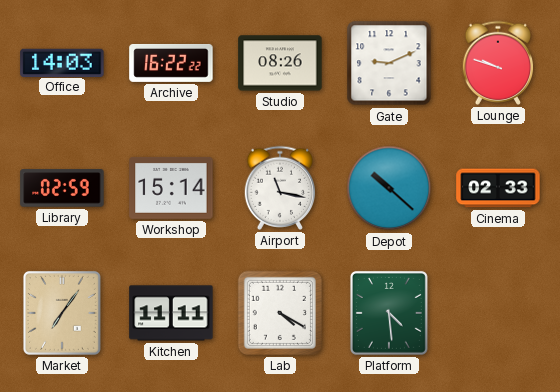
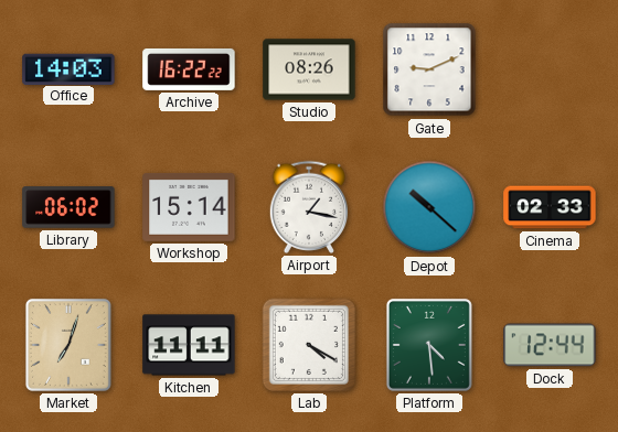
Lounge: 9:48 -> none
Library: 02:59 -> 06:02
Airport: 11:17 -> 1:17
Market: 7:06 -> 7:03
Dock: none -> 12:44
